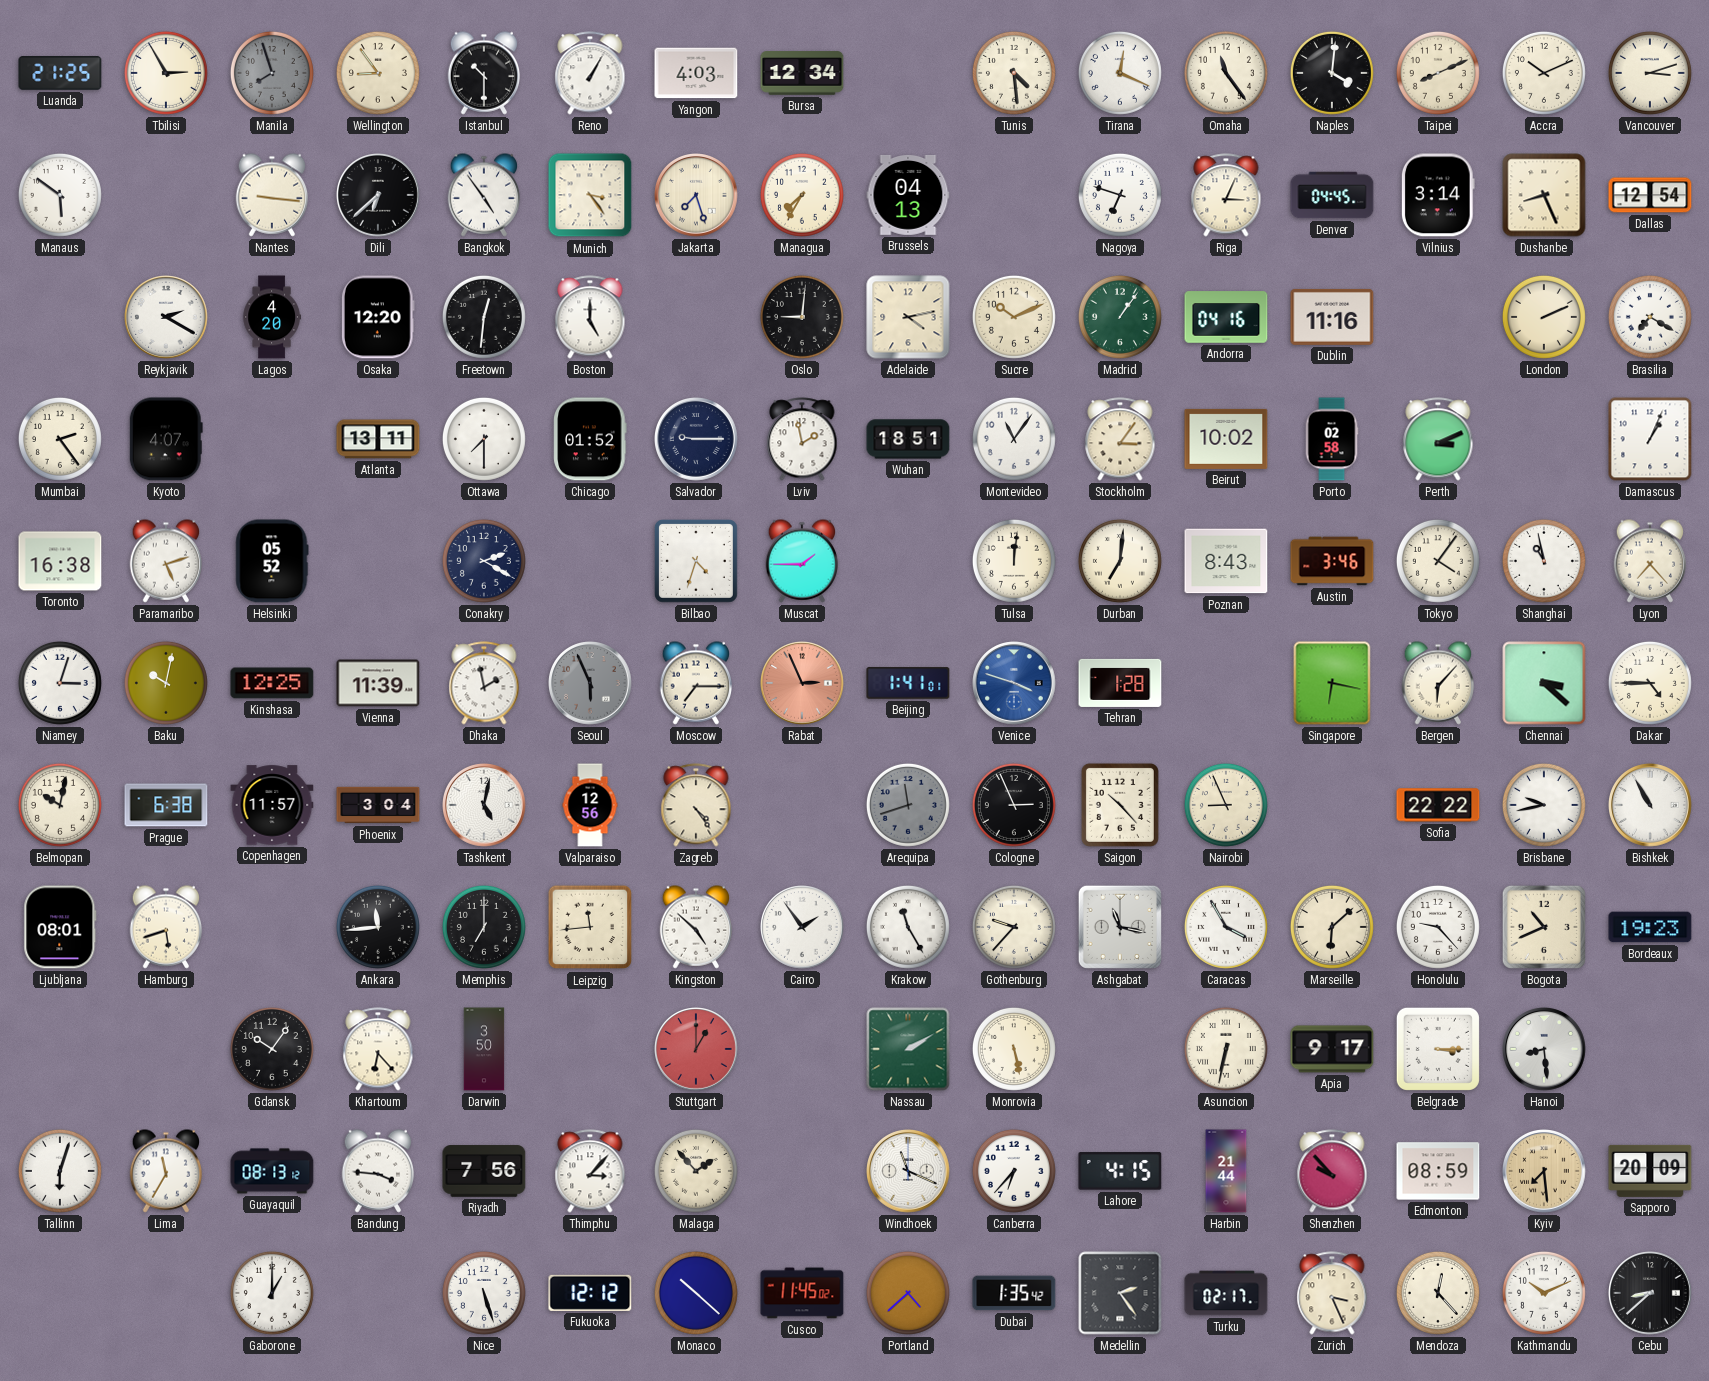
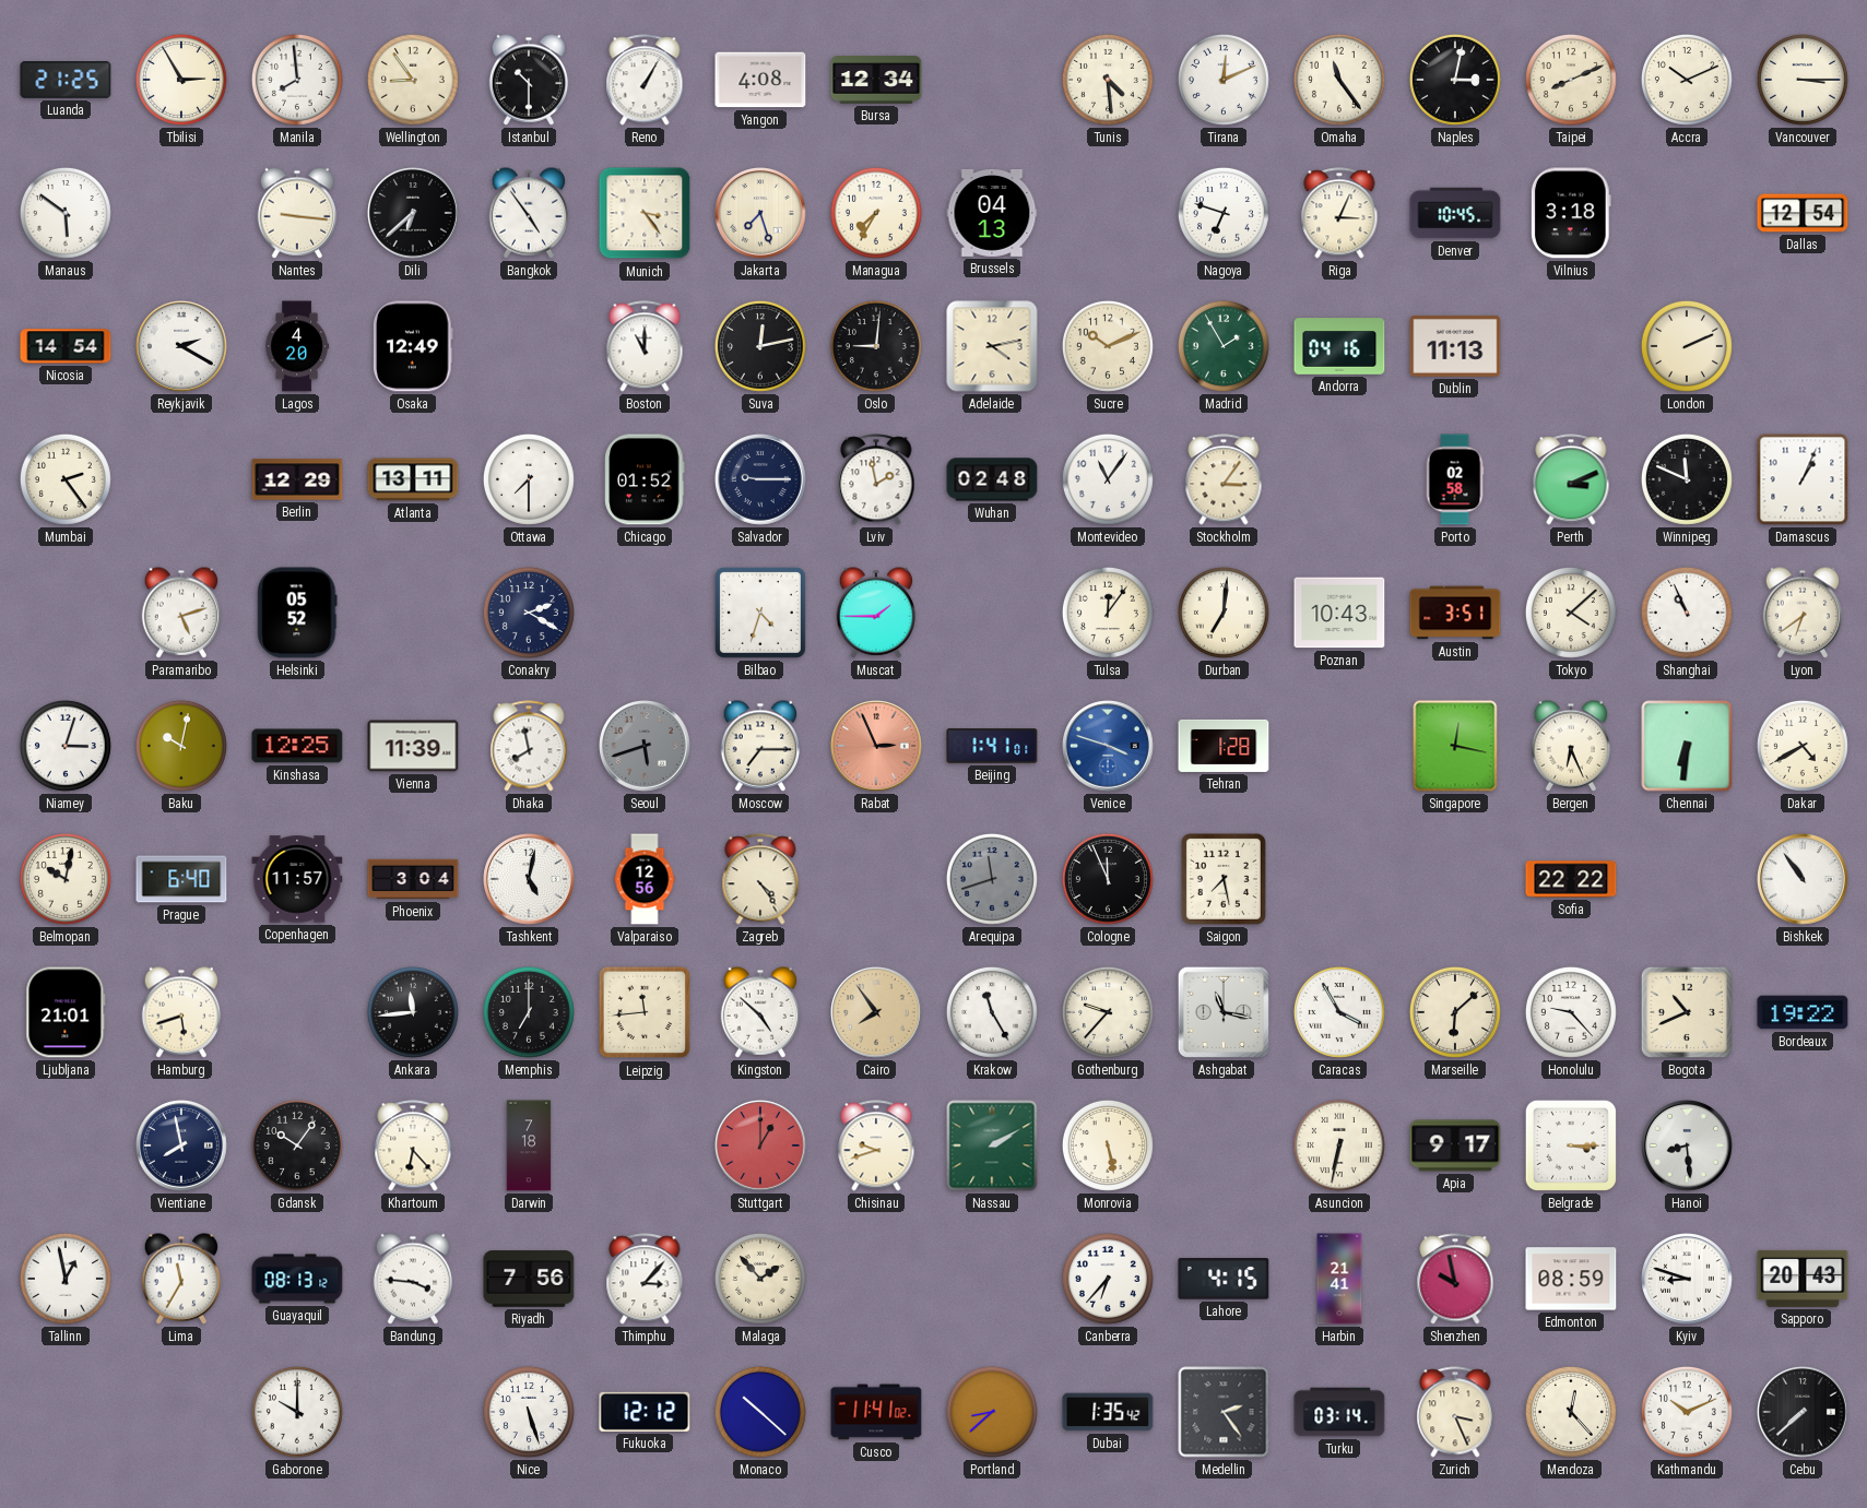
Manila: 7:57 -> 7:59
Manila dial: grey -> white
Yangon: 4:03 -> 4:08
Tirana: 12:19 -> 12:11
Naples: 4:01 -> 3:02
Vancouver: 3:12 -> 3:15
Denver: 04:45 -> 10:45
Vilnius: 3:14 -> 3:18
Dushanbe: 8:26 -> none
Nicosia: none -> 14:54
Osaka: 12:20 -> 12:49
Freetown: 12:31 -> none
Boston: 5:00 -> 11:00
Suva: none -> 12:13
Madrid: 1:06 -> 1:55
Dublin: 11:16 -> 11:13
Brasilia: 7:20 -> none
Kyoto: 4:07 -> none
Berlin: none -> 12:29
Wuhan: 18:51 -> 02:48
Beirut: 10:02 -> none
Winnipeg: none -> 11:49
Toronto: 16:38 -> none
Tulsa: 12:01 -> 12:06
Poznan: 8:43 -> 10:43
Austin: 3:46 -> 3:51
Tokyo: 4:06 -> 4:08
Shanghai: 10:58 -> 10:56
Lyon: 7:23 -> 6:39
Dhaka: 1:58 -> 7:58
Seoul: 5:56 -> 5:42
Singapore: 6:17 -> 12:17
Bergen: 6:07 -> 6:26
Chennai: 3:22 -> 6:31
Dakar: 4:45 -> 4:40
Prague: 6:38 -> 6:40
Cologne: 2:56 -> 11:56
Saigon: 10:23 -> 7:28
Nairobi: 8:56 -> none
Brisbane: 9:43 -> none
Bishkek: 10:55 -> 10:54
Ljubljana: 08:01 -> 21:01
Cairo: 1:54 -> 7:54
Cairo dial: white -> champagne
Bordeaux: 19:23 -> 19:22
Vientiane: none -> 7:58
Darwin: 3:50 -> 7:18
Chisinau: none -> 9:42
Tallinn: 6:03 -> 12:58
Windhoek: 11:19 -> none
Harbin: 21:44 -> 21:41
Shenzhen: 9:53 -> 9:58
Kyiv: 7:29 -> 8:48
Kyiv dial: champagne -> white
Sapporo: 20:09 -> 20:43
Gaborone: 1:00 -> 10:00
Cusco: 11:45 -> 11:41
Portland: 4:38 -> 8:38
Turku: 02:17 -> 03:14
Cebu: 8:38 -> 7:38
